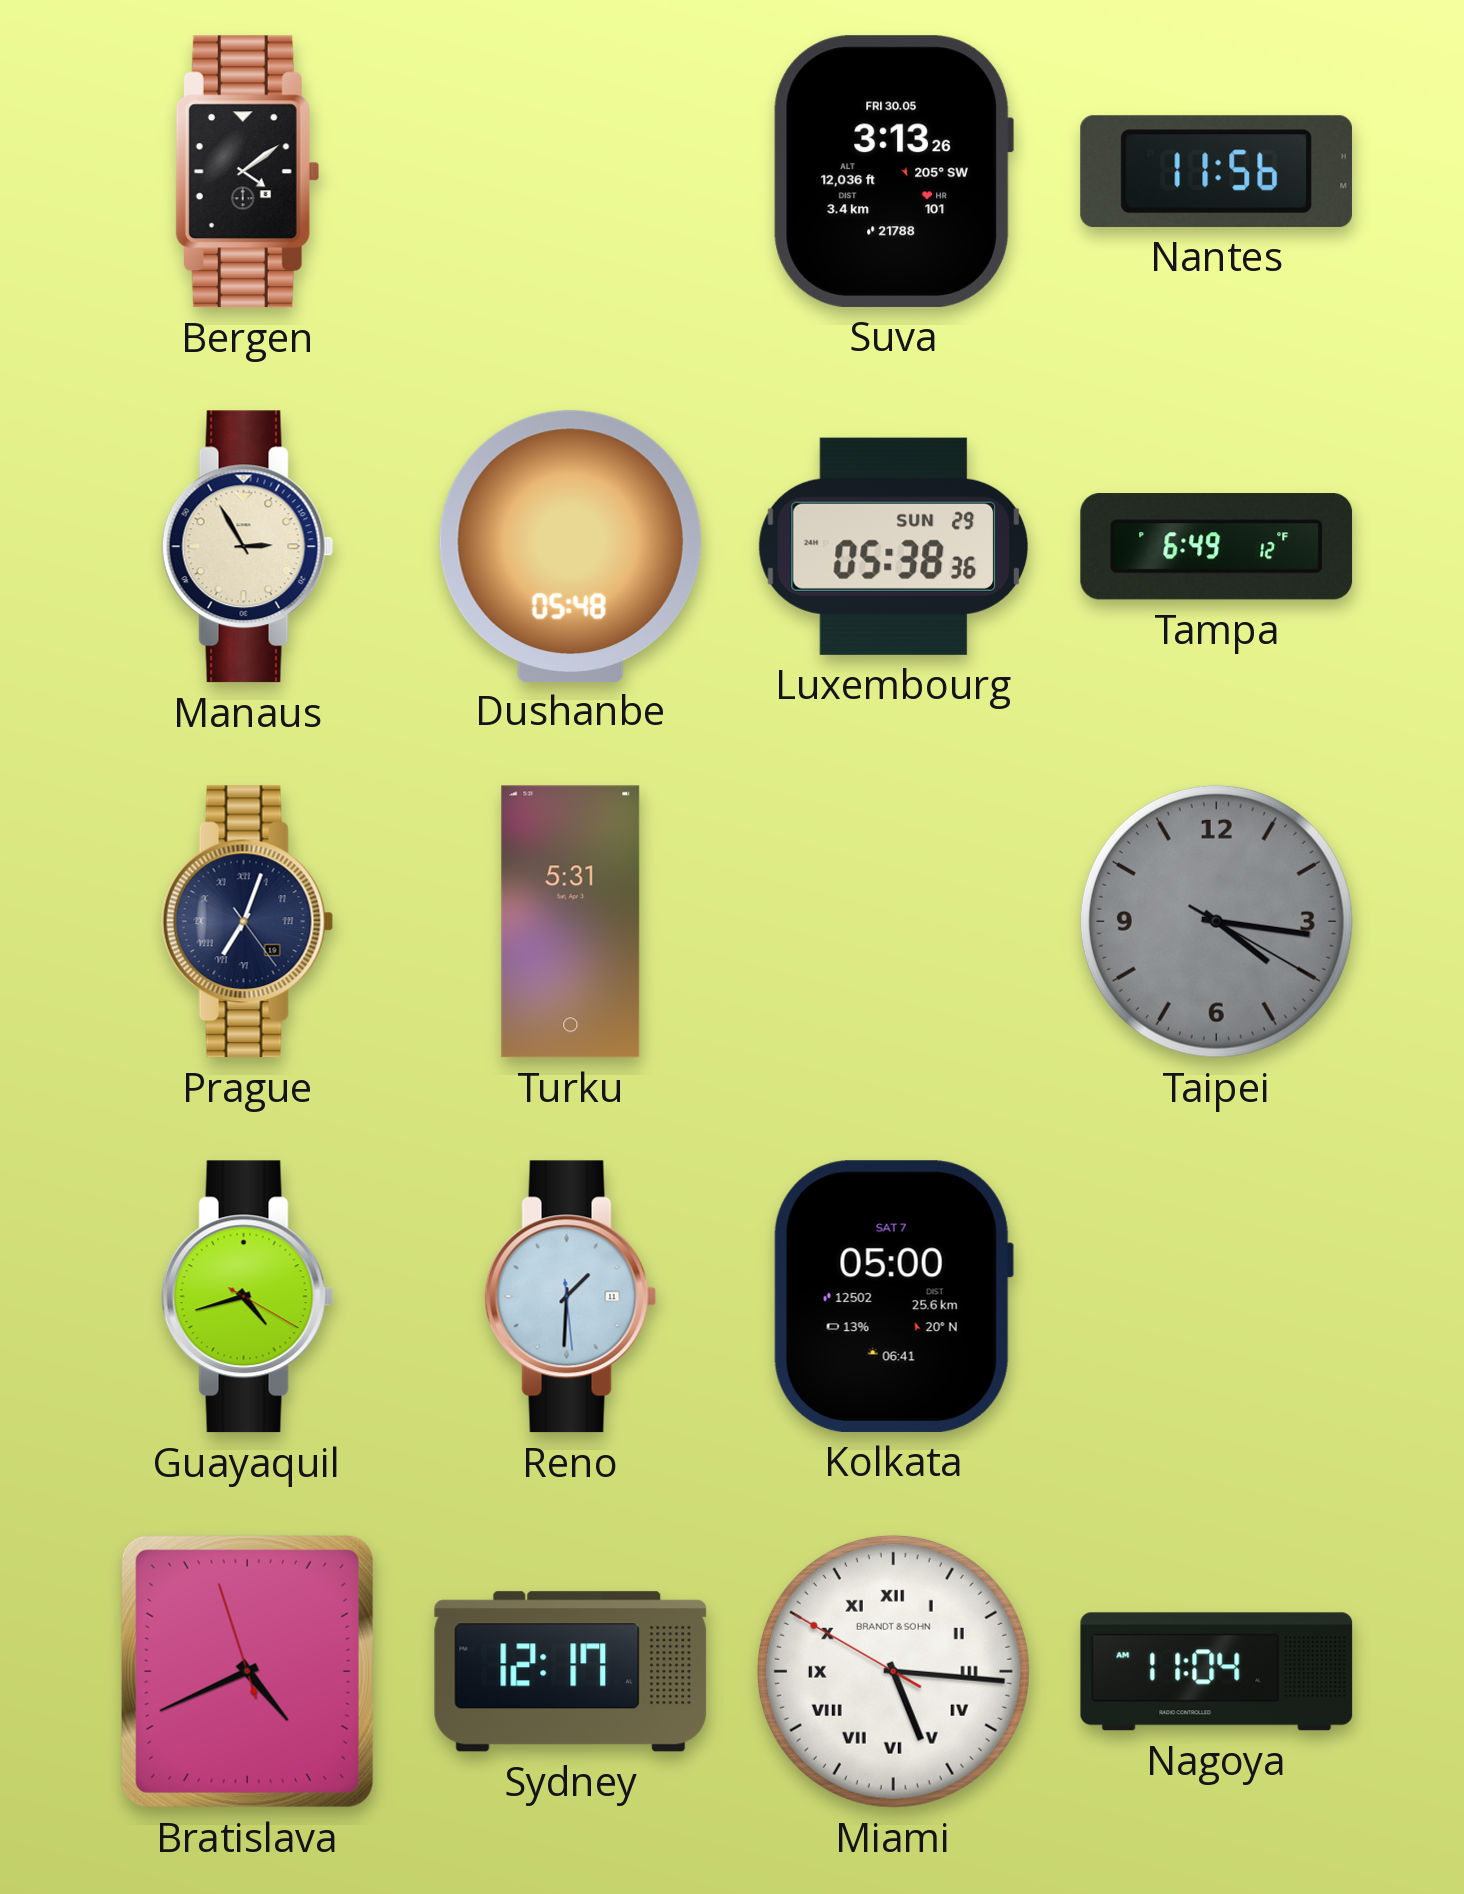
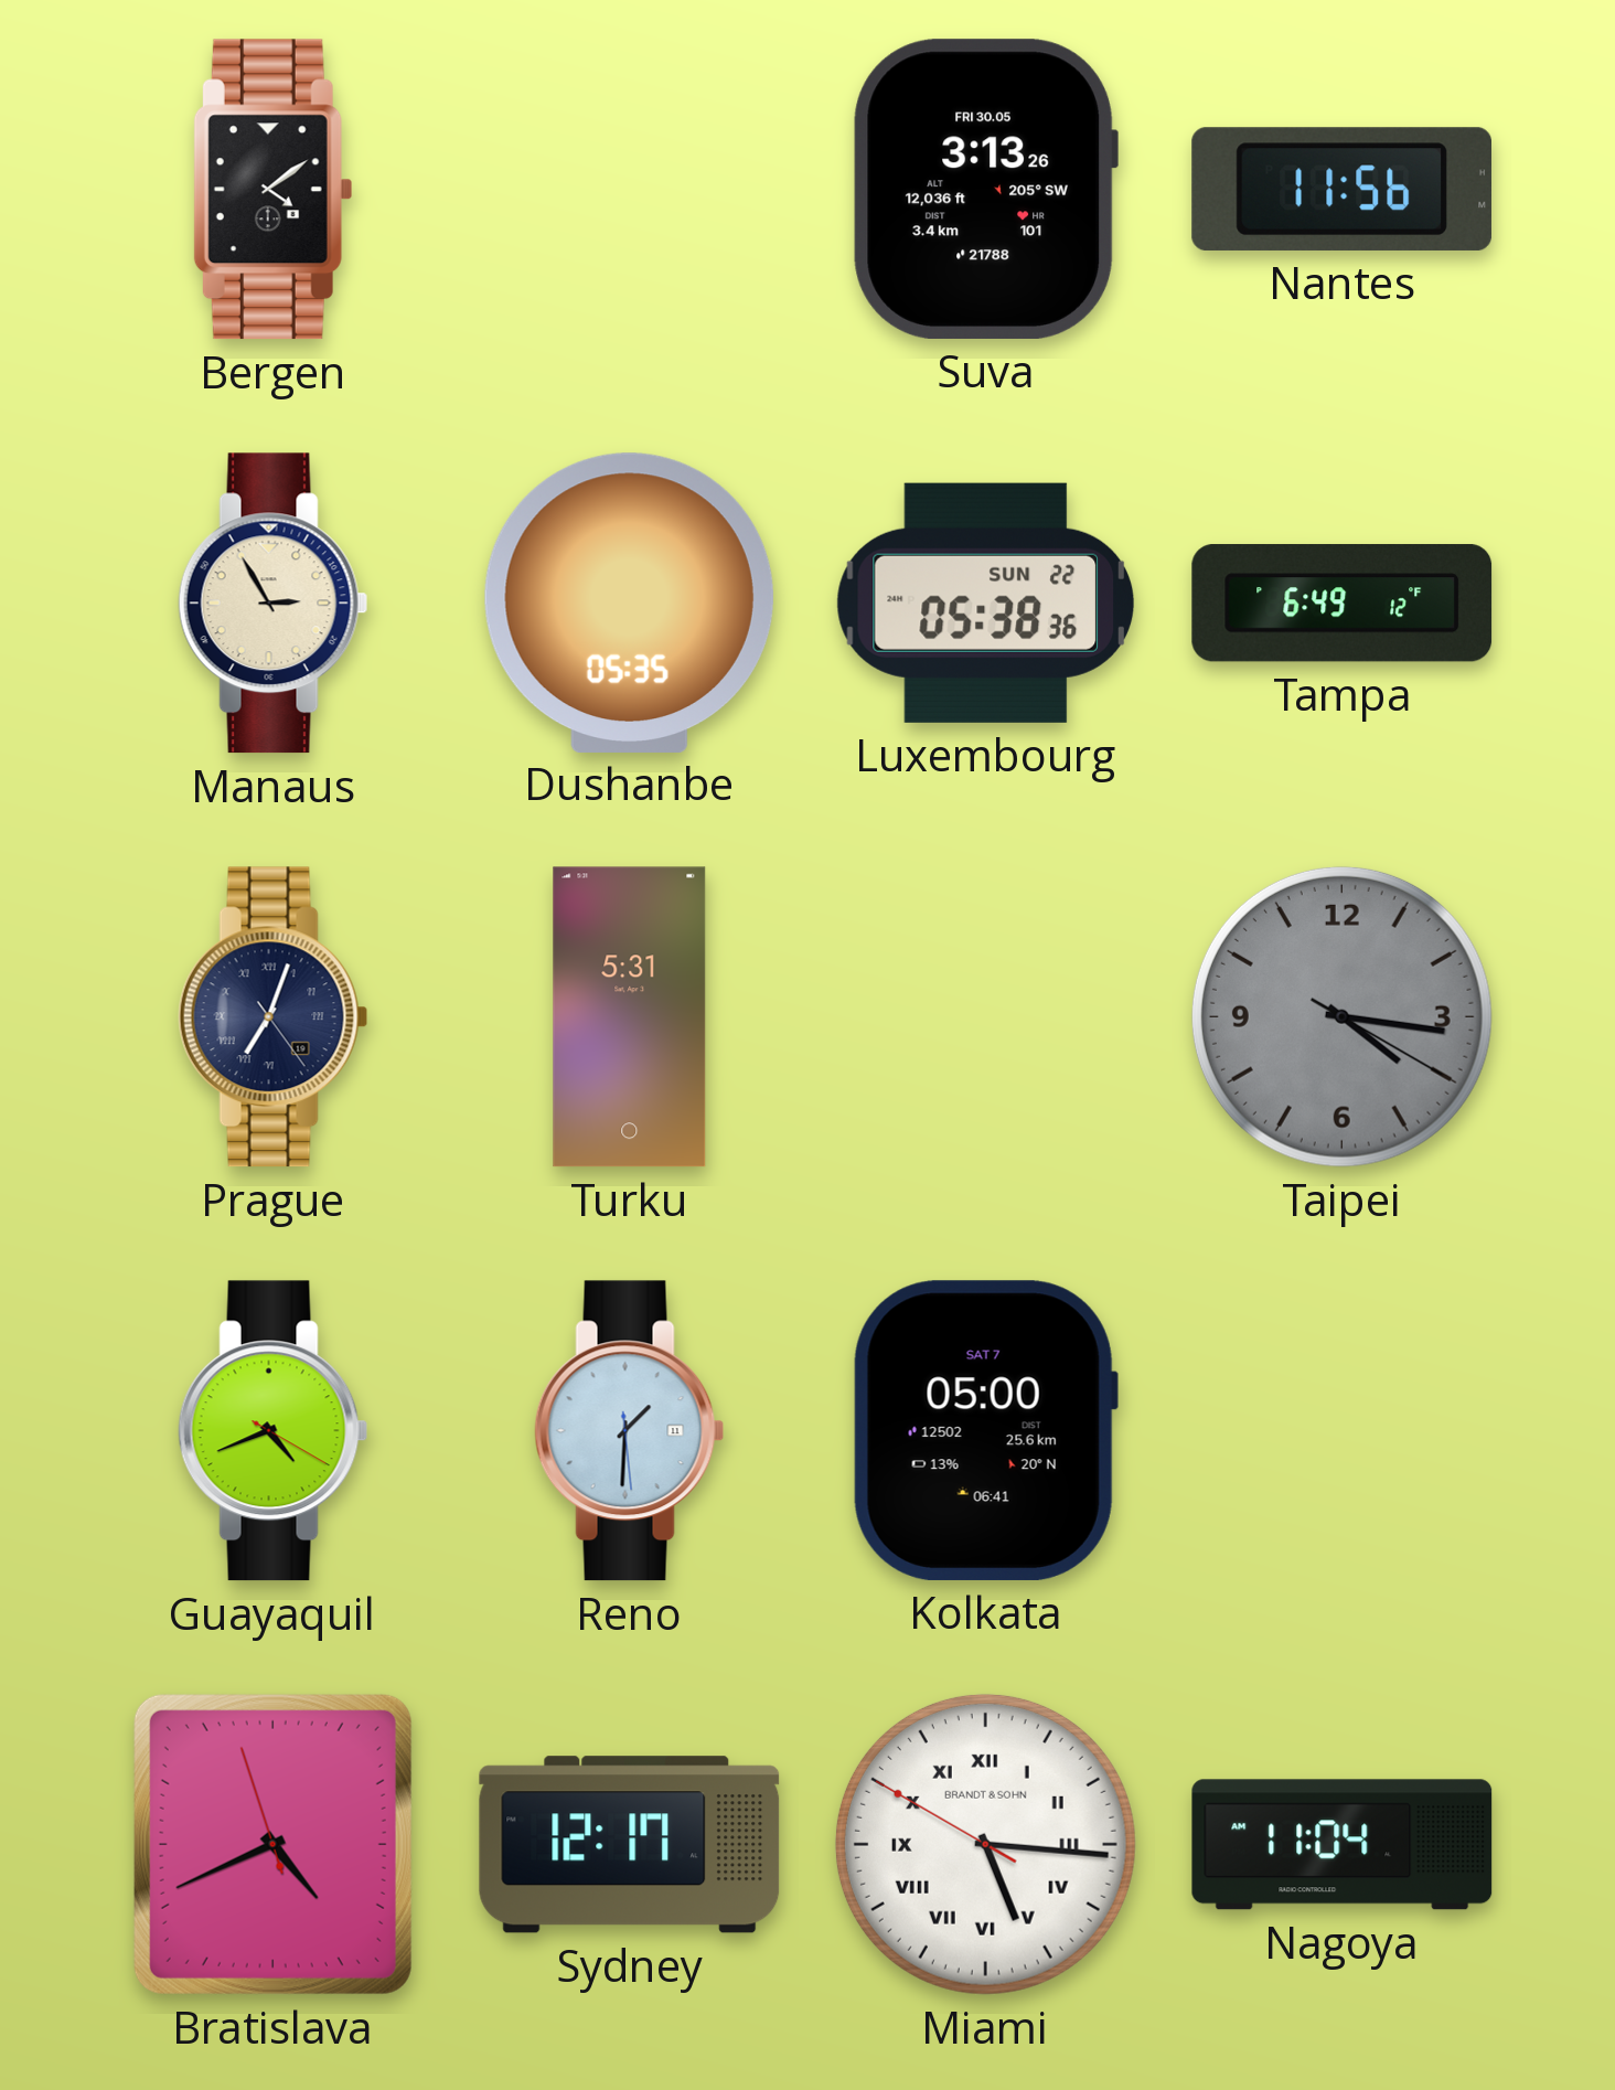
Dushanbe: 05:48 -> 05:35
Luxembourg date: SUN 29 -> SUN 22
Guayaquil: 4:42 -> 4:41
